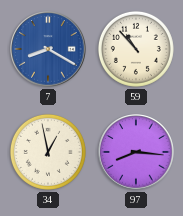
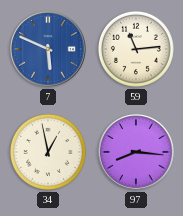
7: 8:20 -> 5:49
59: 10:53 -> 11:14
